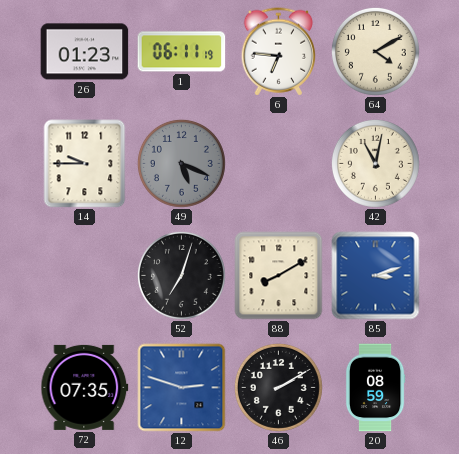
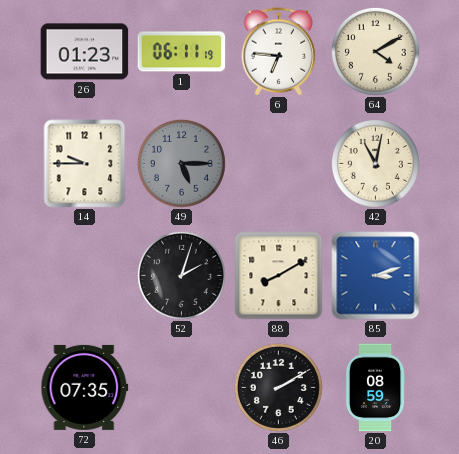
49: 5:19 -> 5:15
52: 7:03 -> 2:03
12: 2:48 -> none
